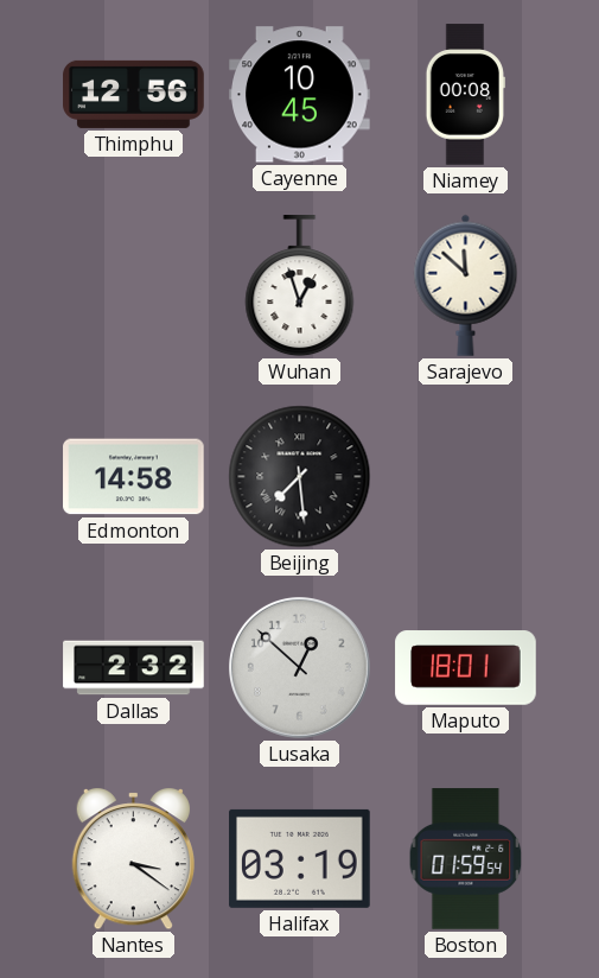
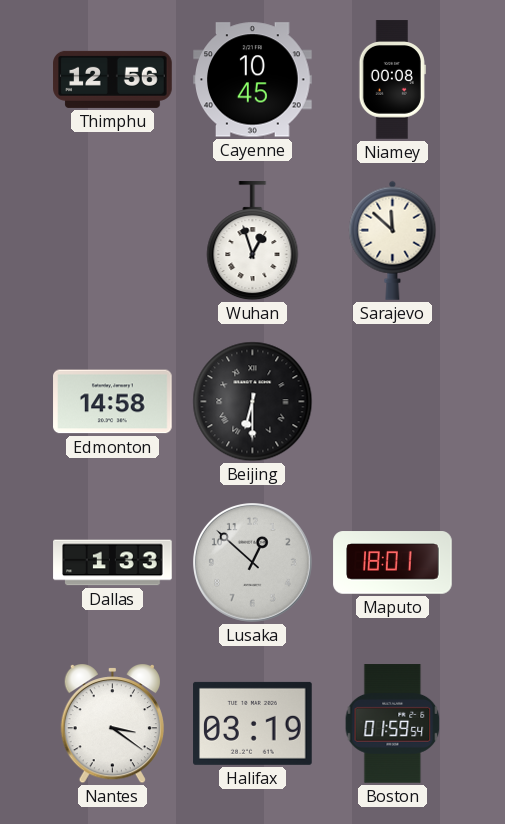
Beijing: 7:29 -> 6:30
Dallas: 2:32 -> 1:33
